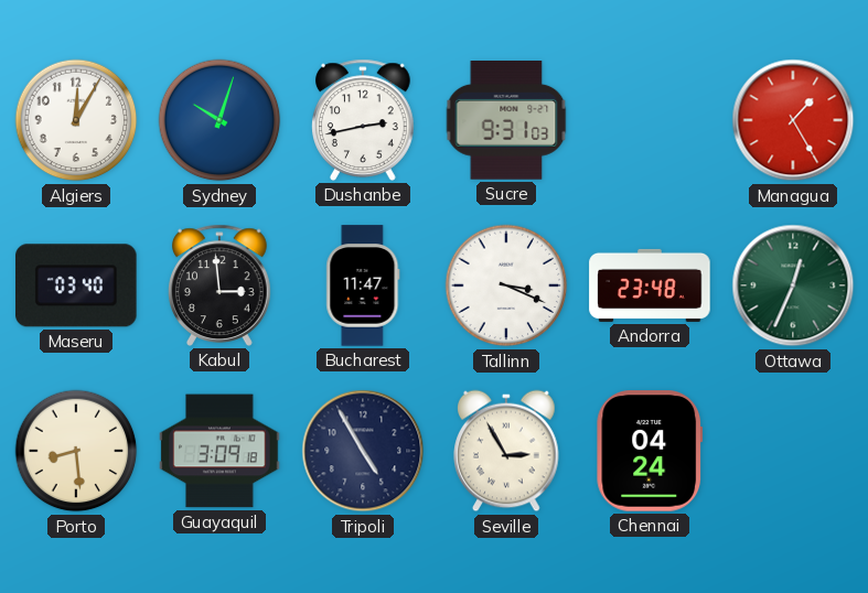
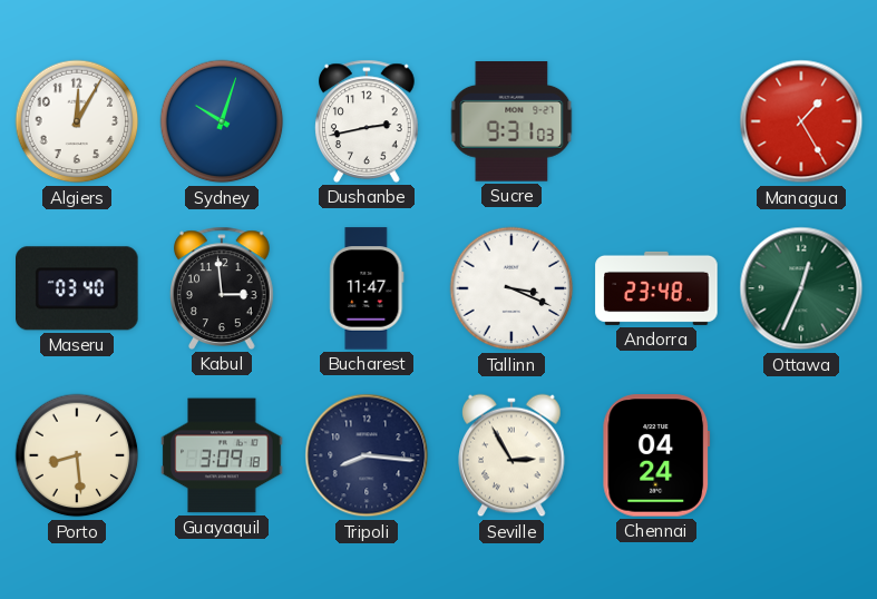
Tripoli: 4:55 -> 8:16
